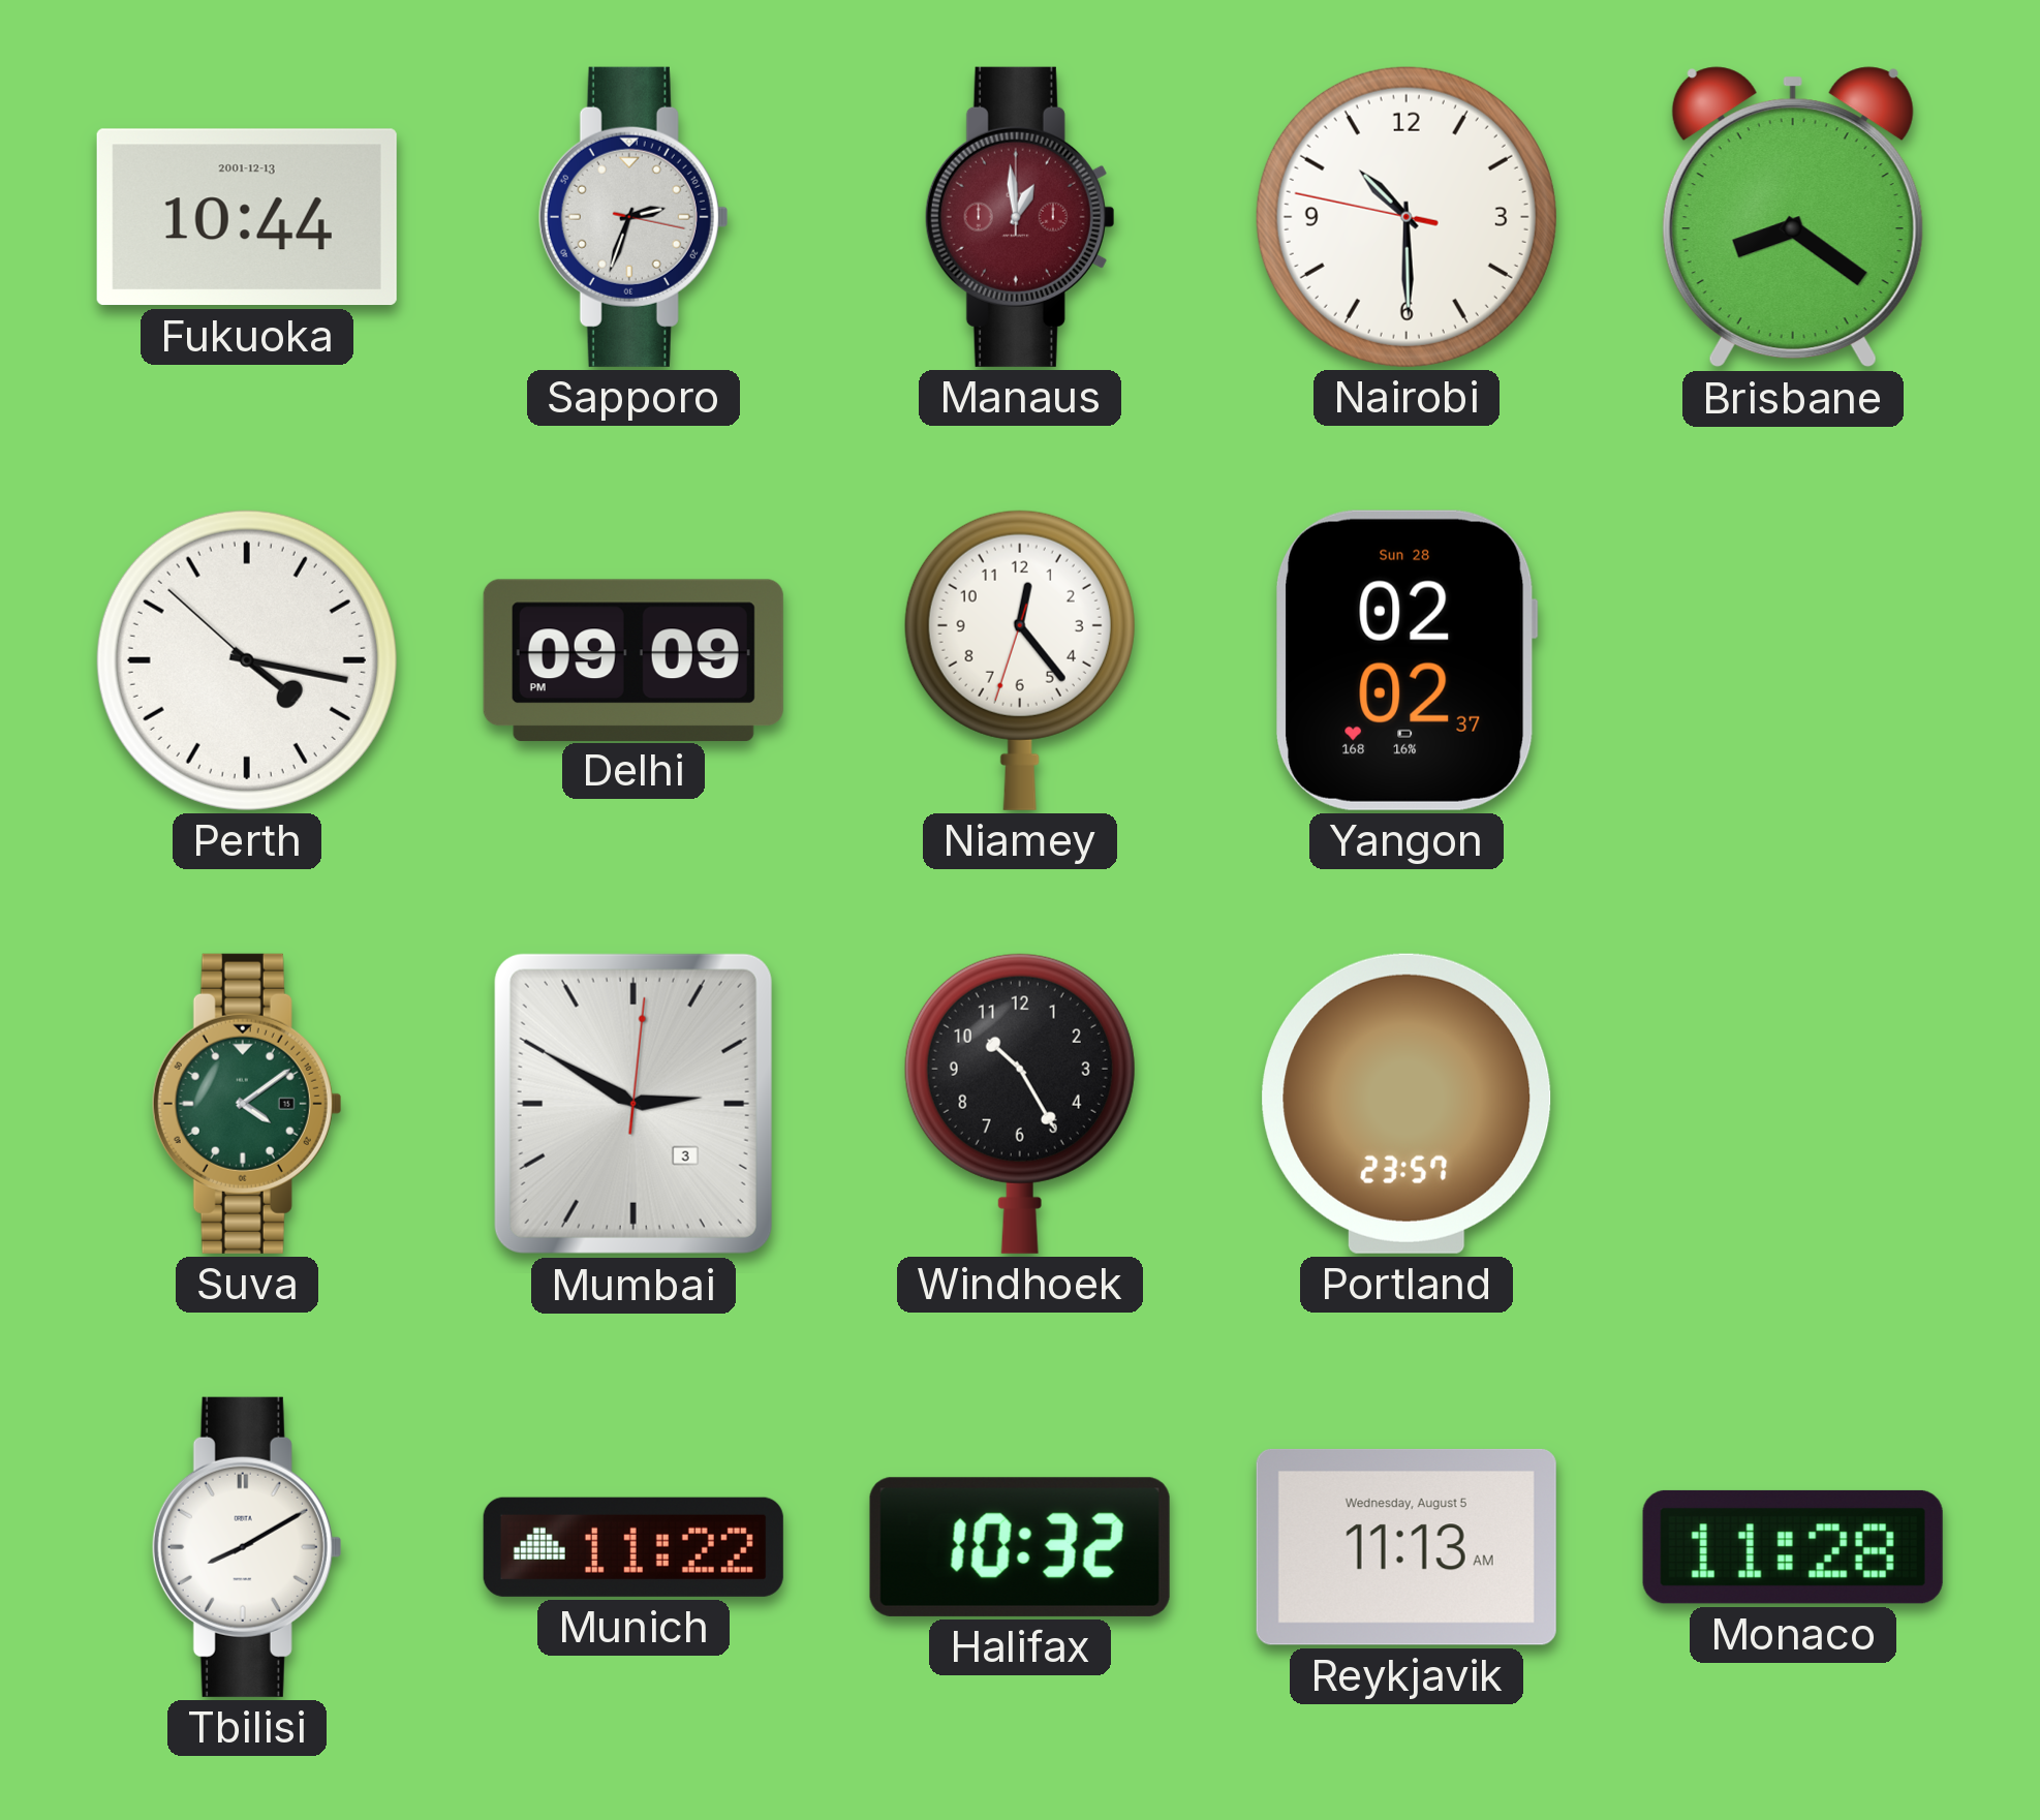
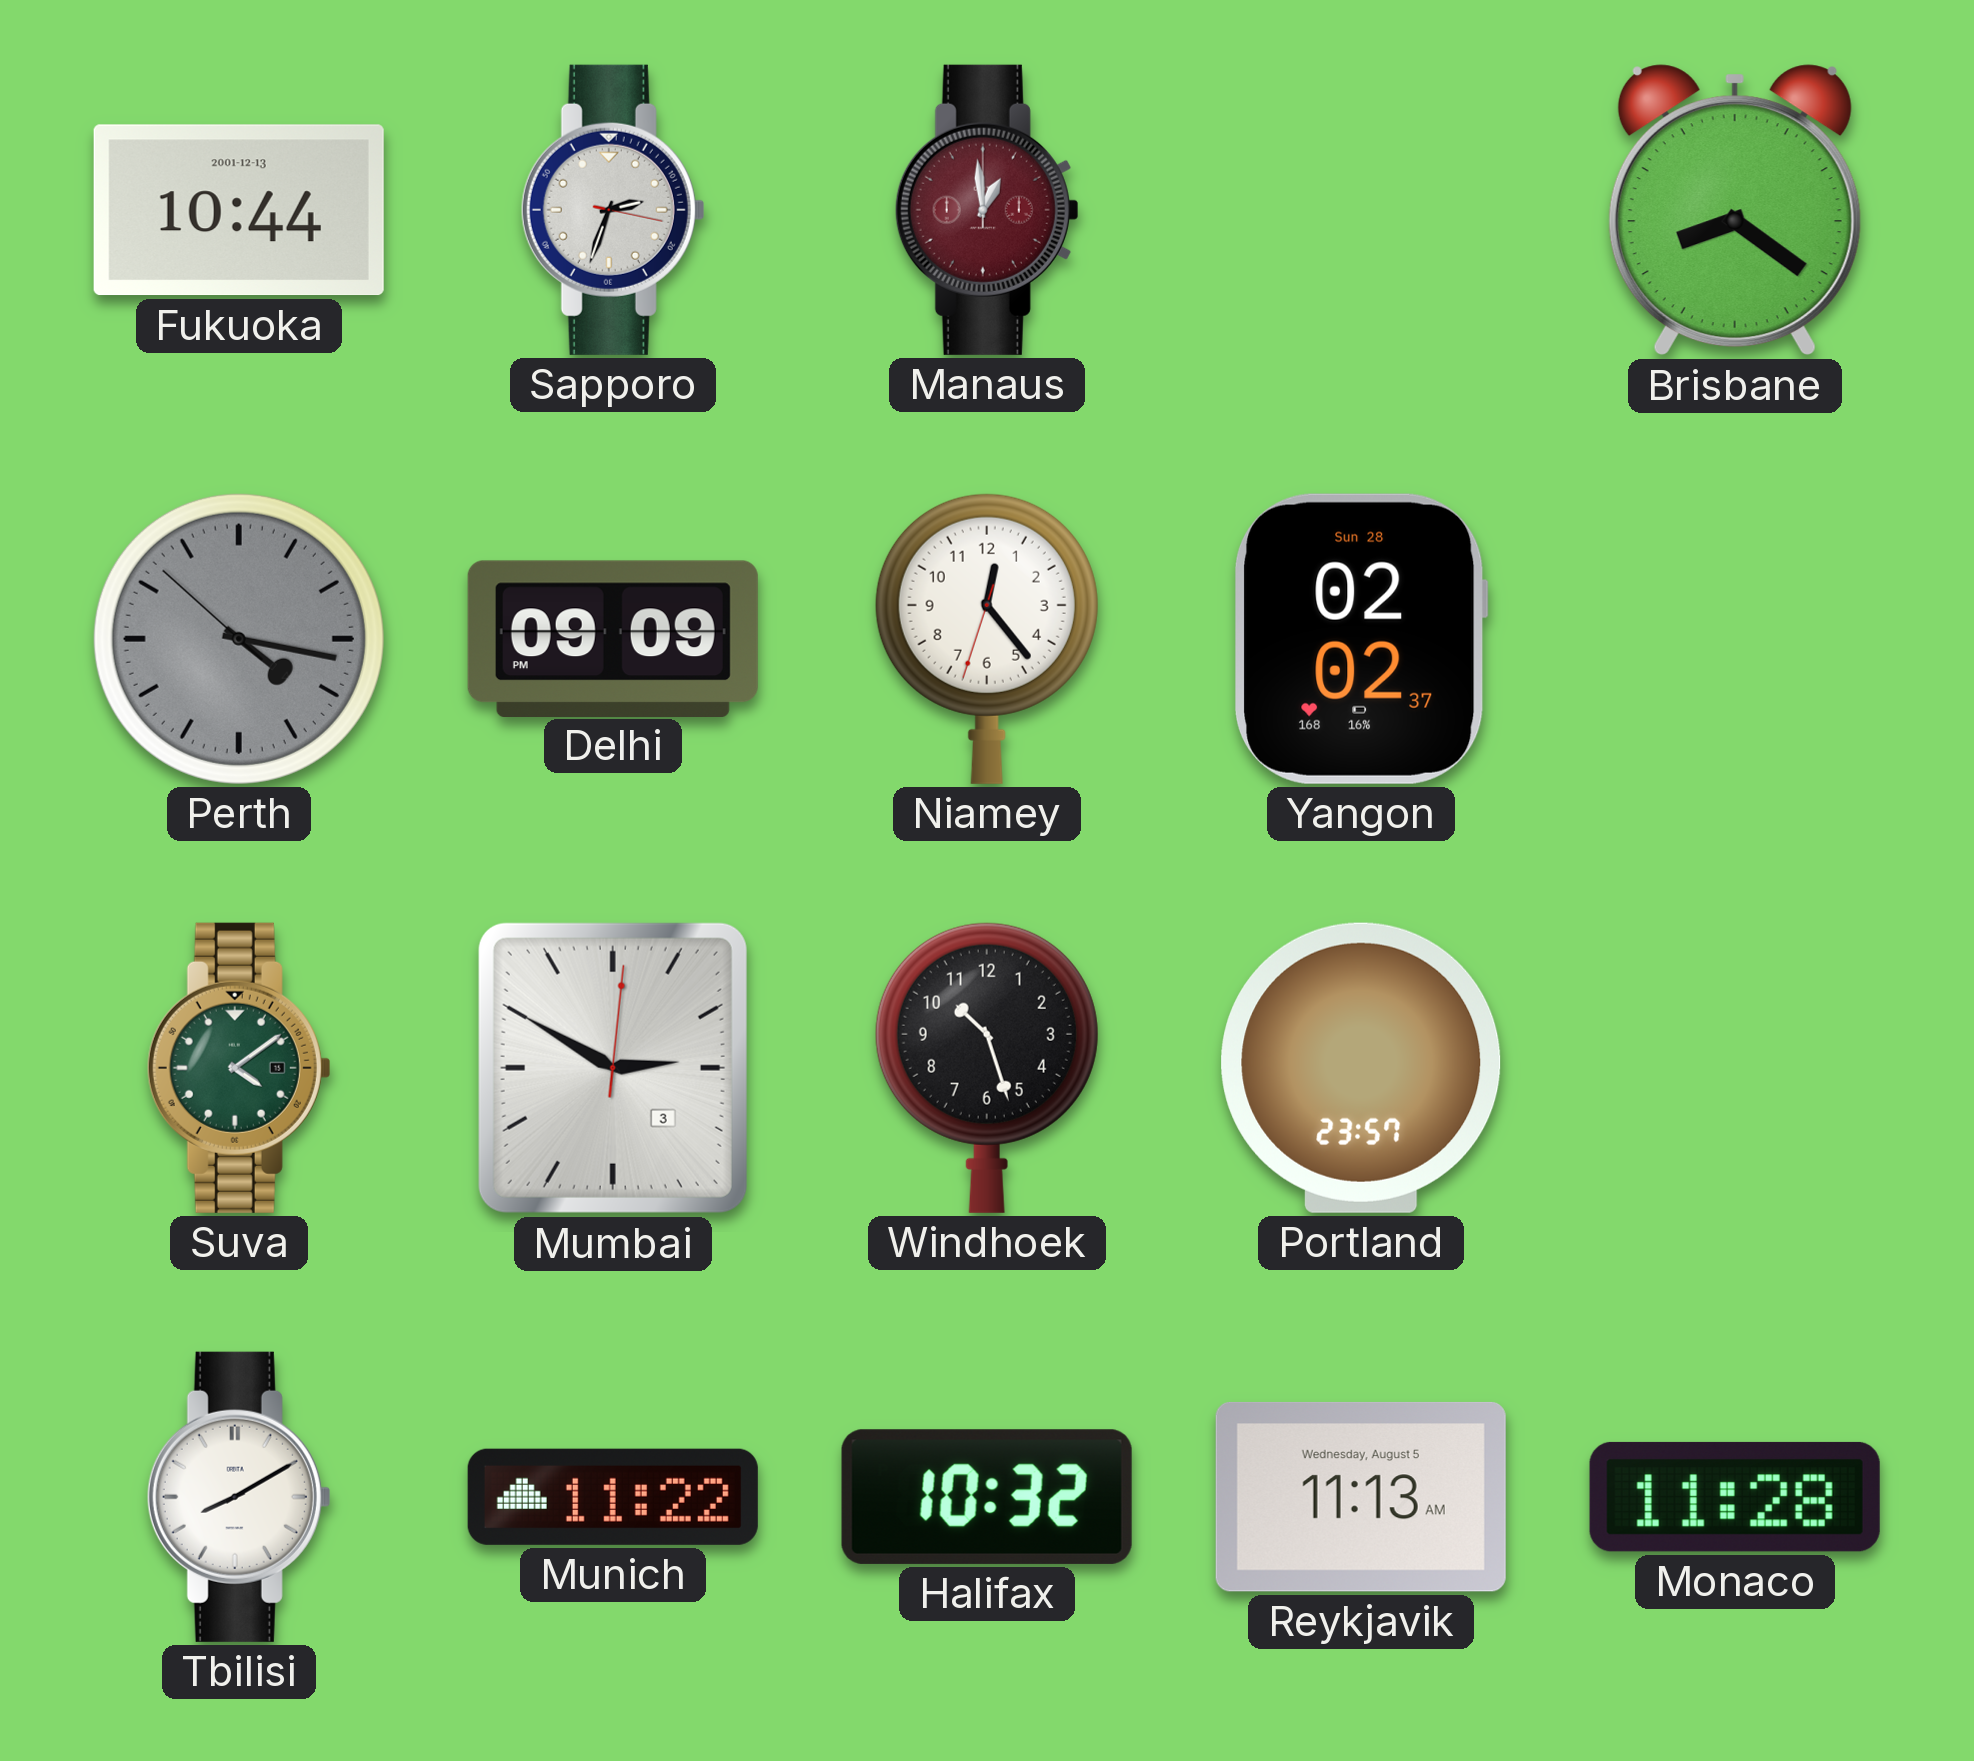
Nairobi: 10:29 -> none
Perth dial: white -> grey
Windhoek: 10:25 -> 10:27
